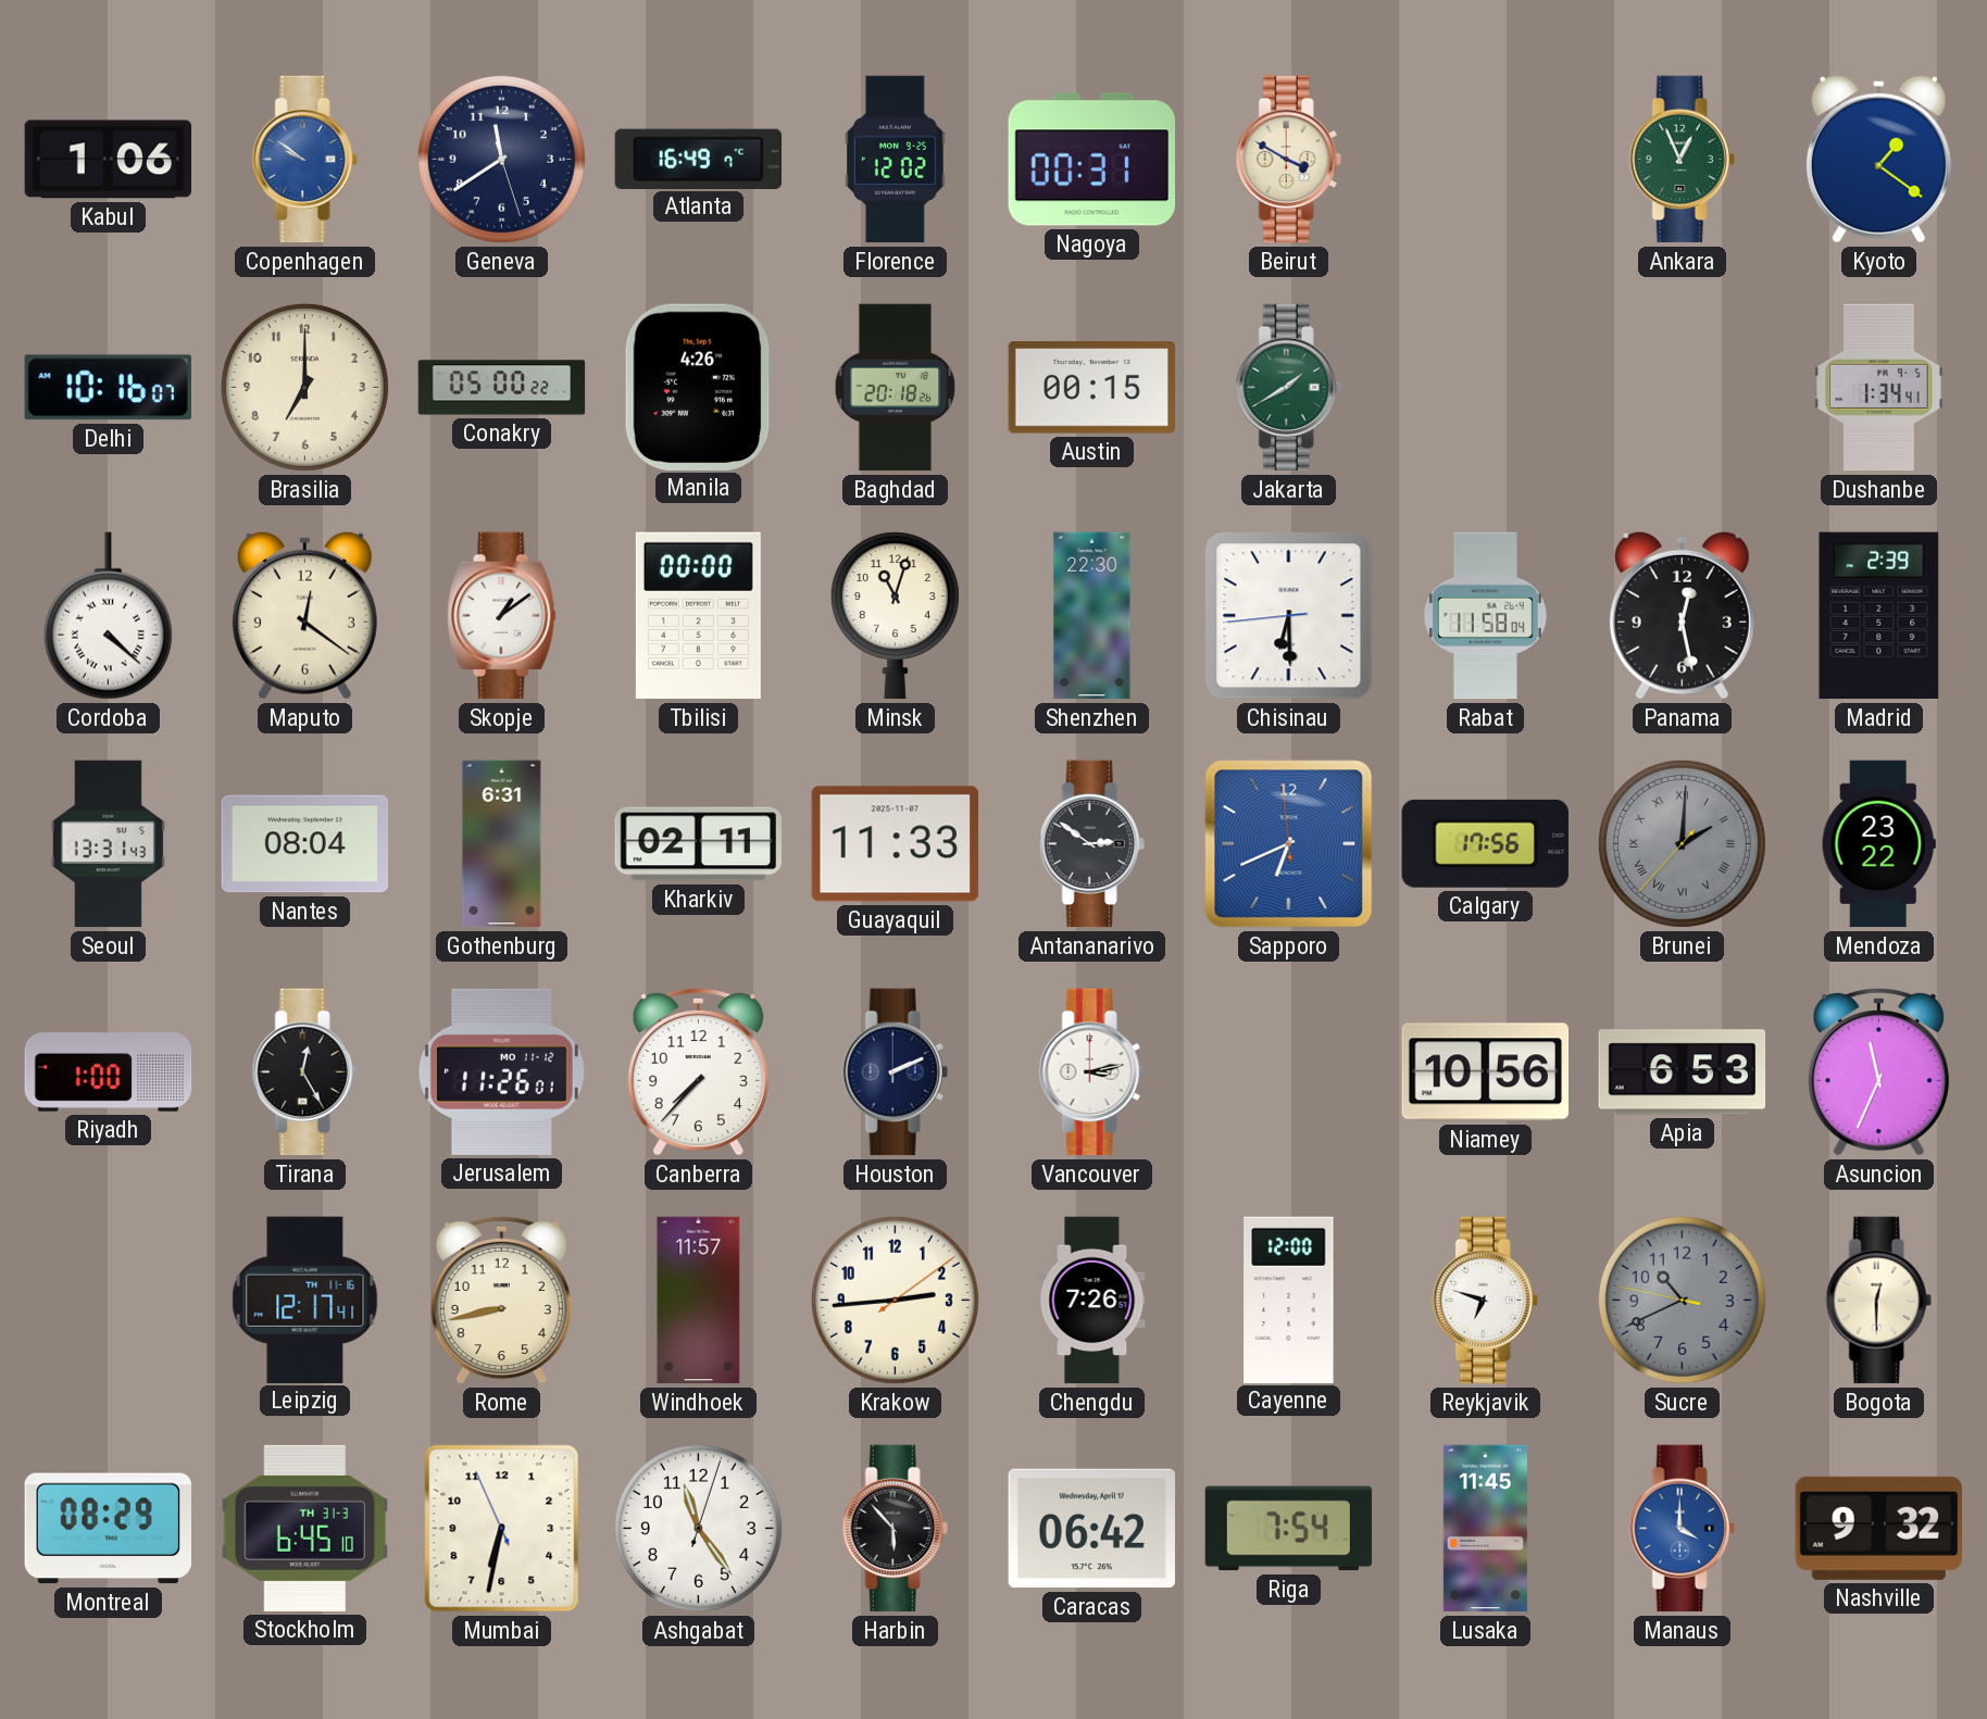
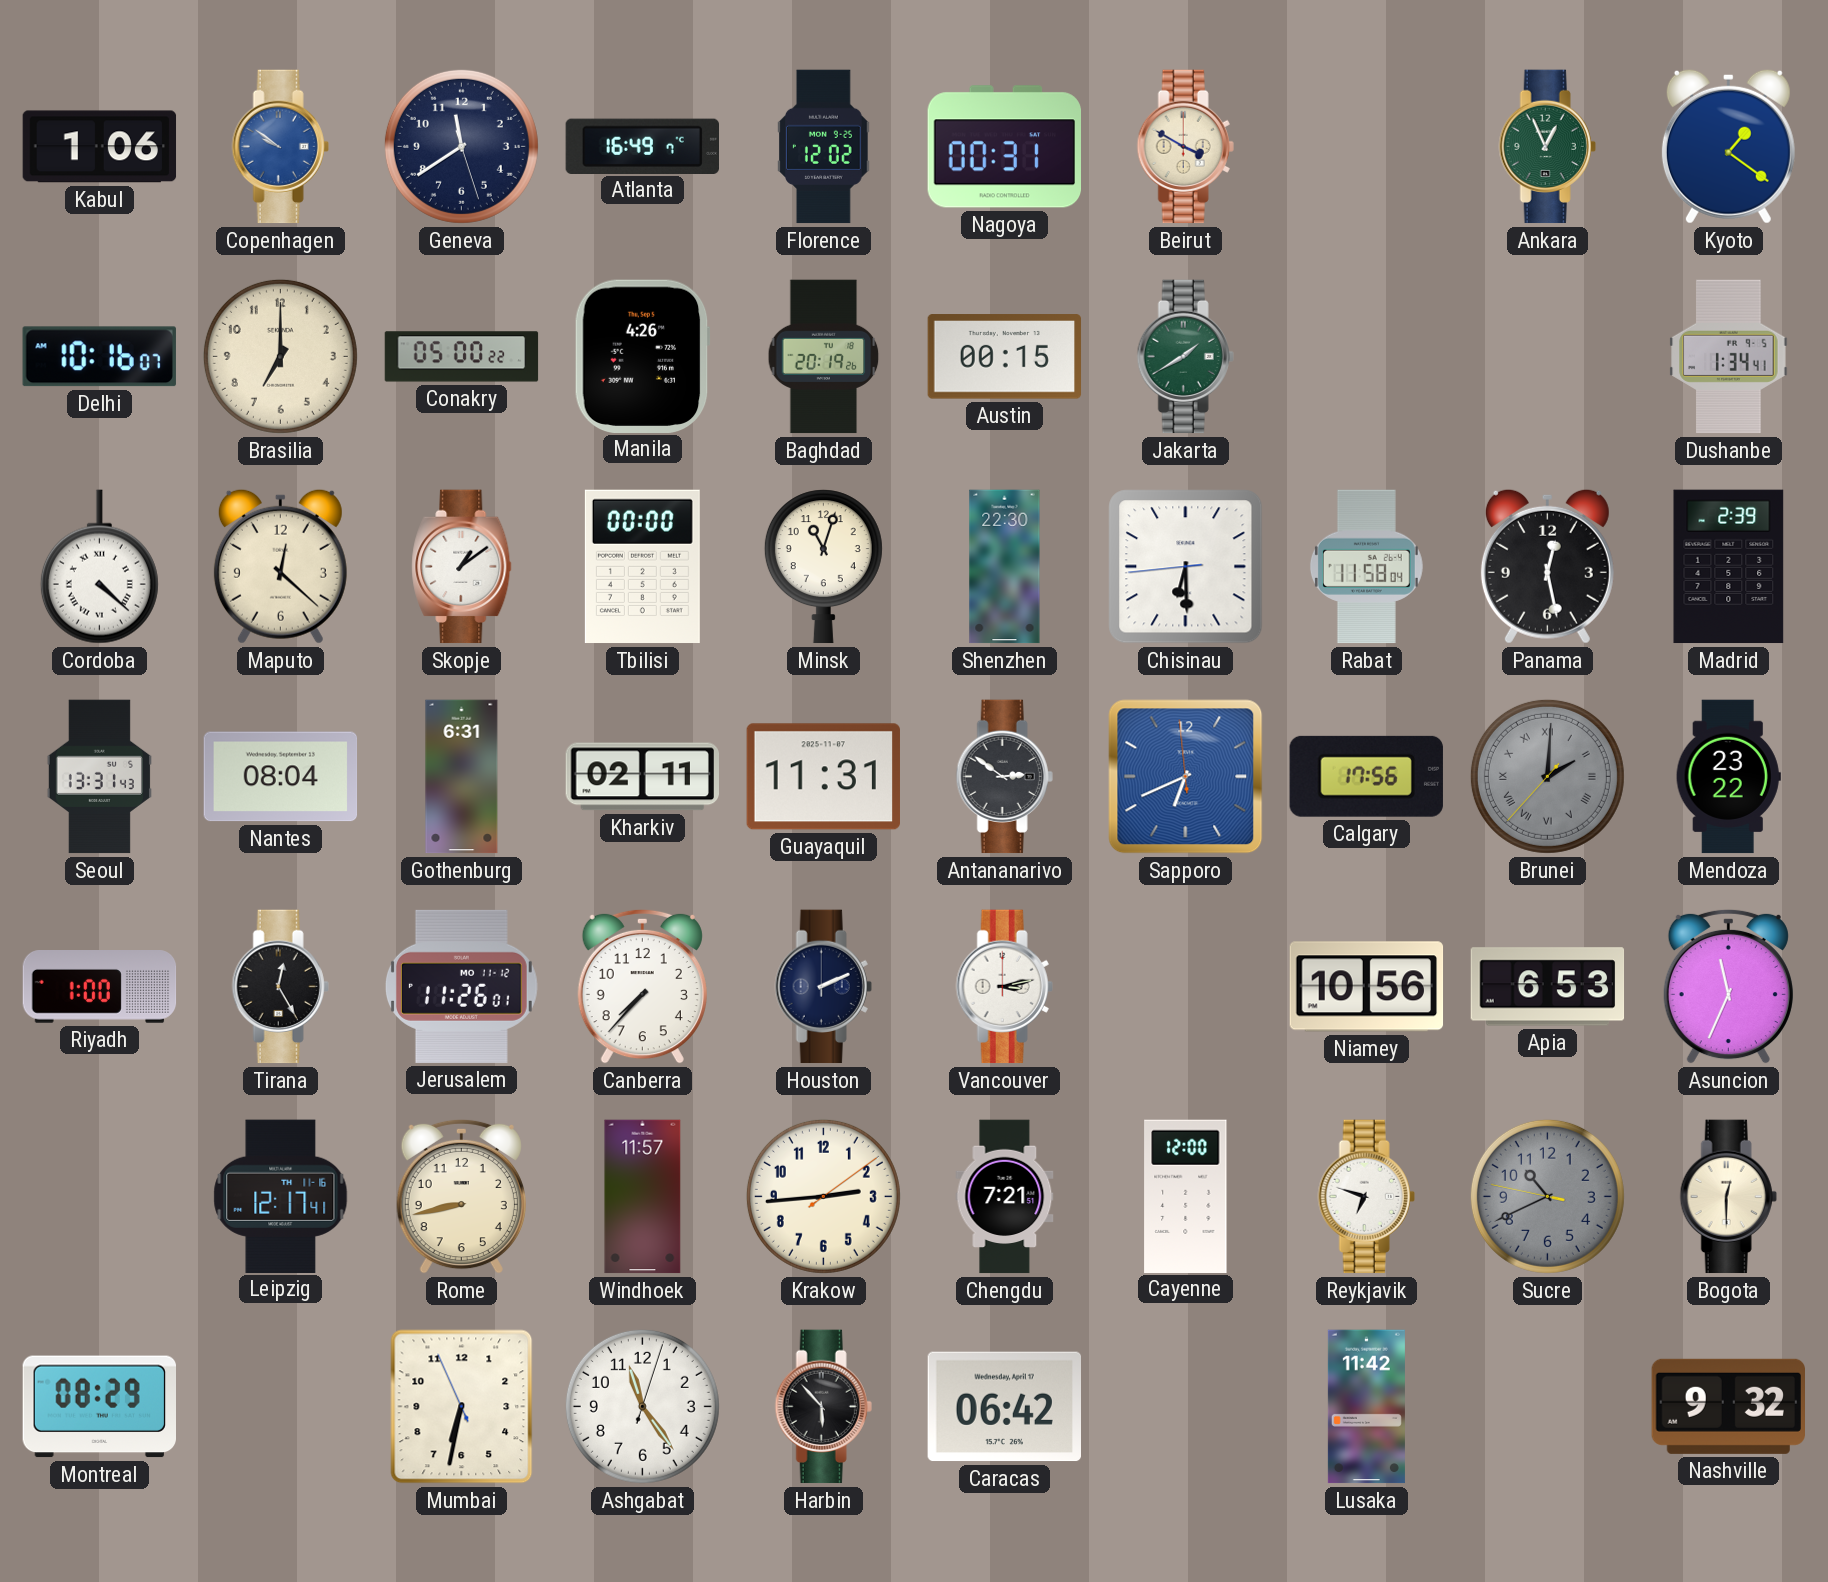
Baghdad: 20:18 -> 20:19
Maputo: 12:21 -> 12:22
Guayaquil: 11:33 -> 11:31
Chengdu: 7:26 -> 7:21
Stockholm: 6:45 -> none
Riga: 7:54 -> none
Lusaka: 11:45 -> 11:42
Manaus: 4:00 -> none
